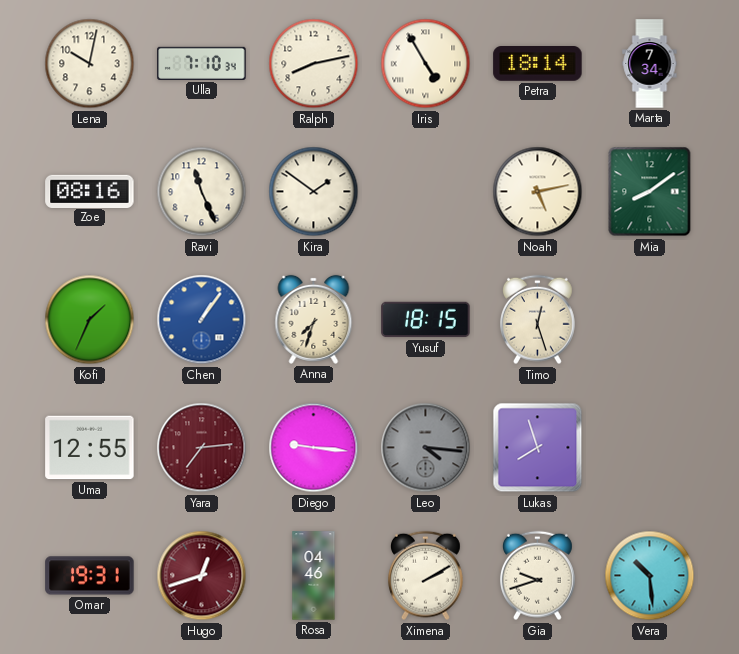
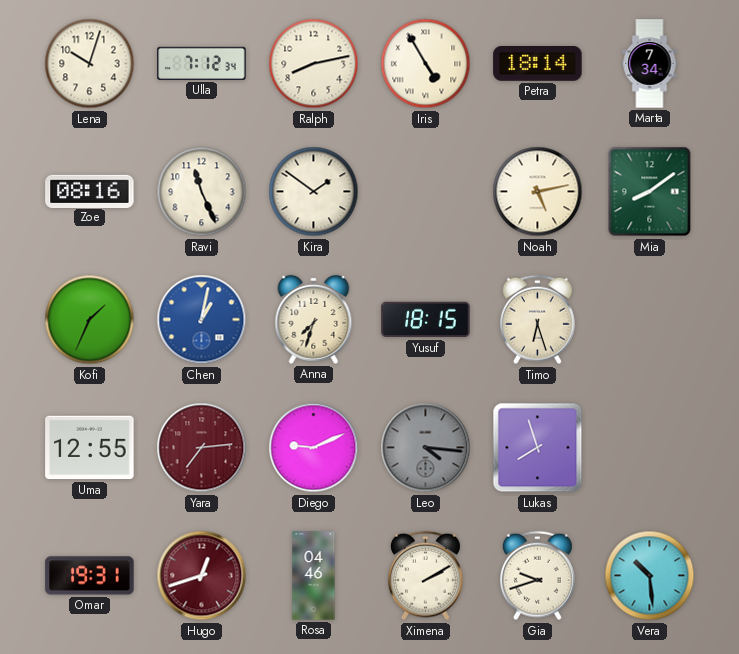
Lena: 10:02 -> 10:03
Ulla: 7:10 -> 7:12
Chen: 1:06 -> 1:02
Timo: 12:27 -> 6:27
Diego: 9:16 -> 9:11
